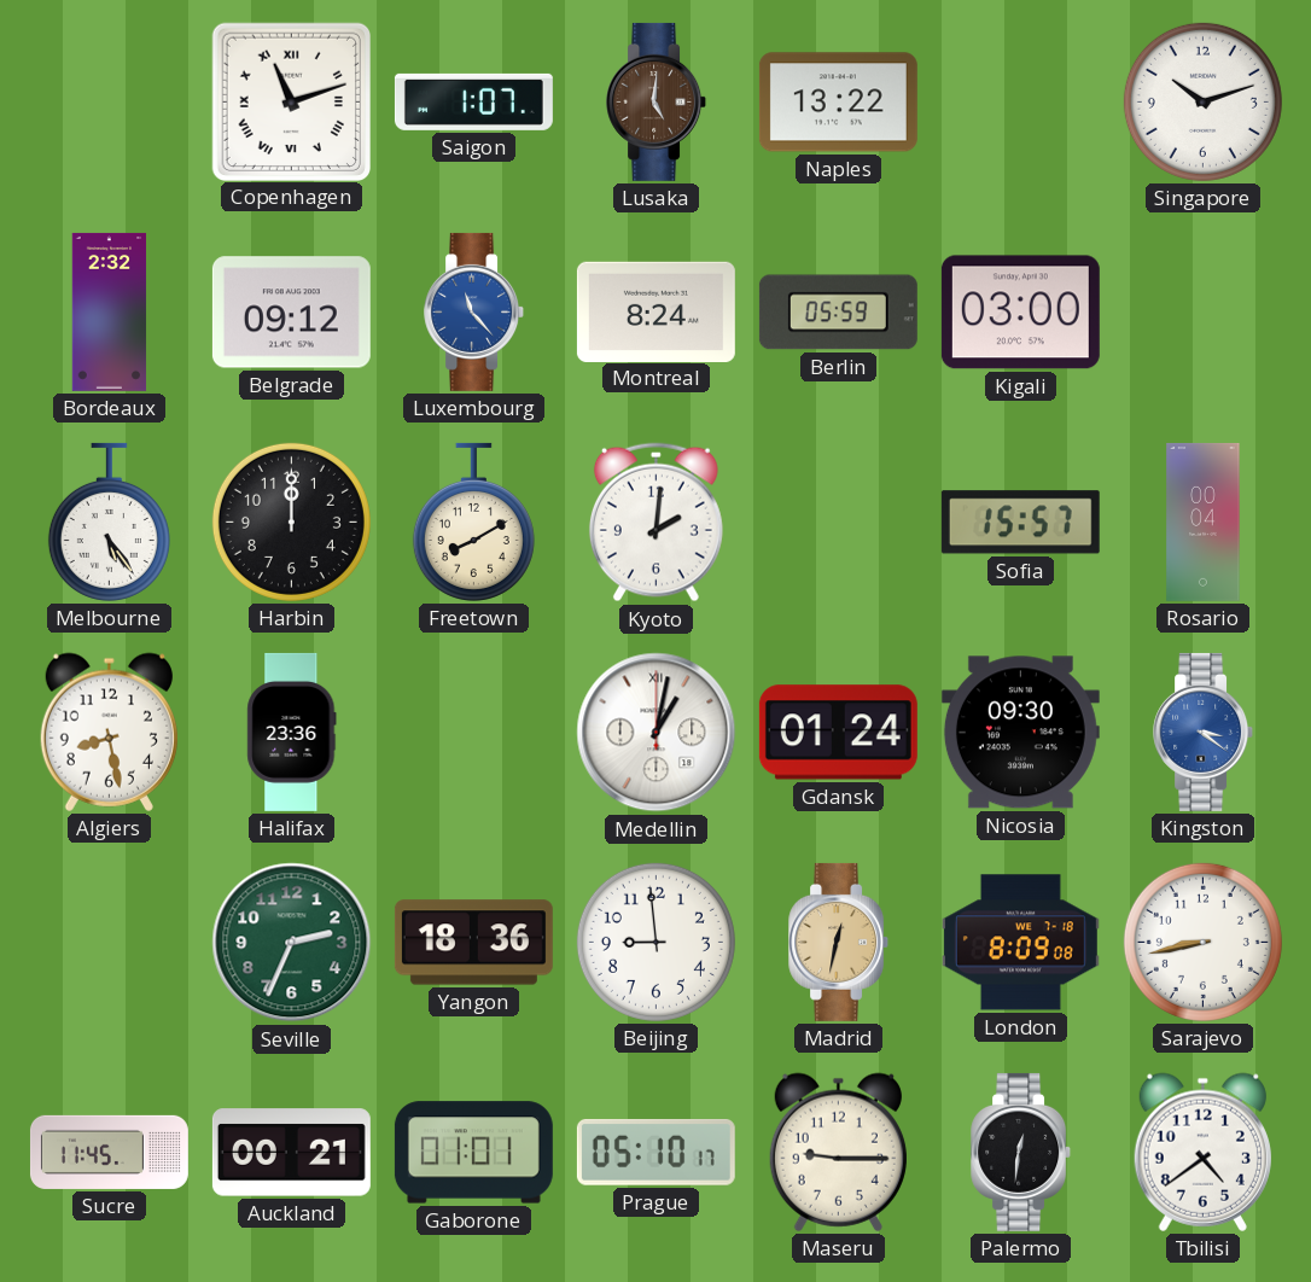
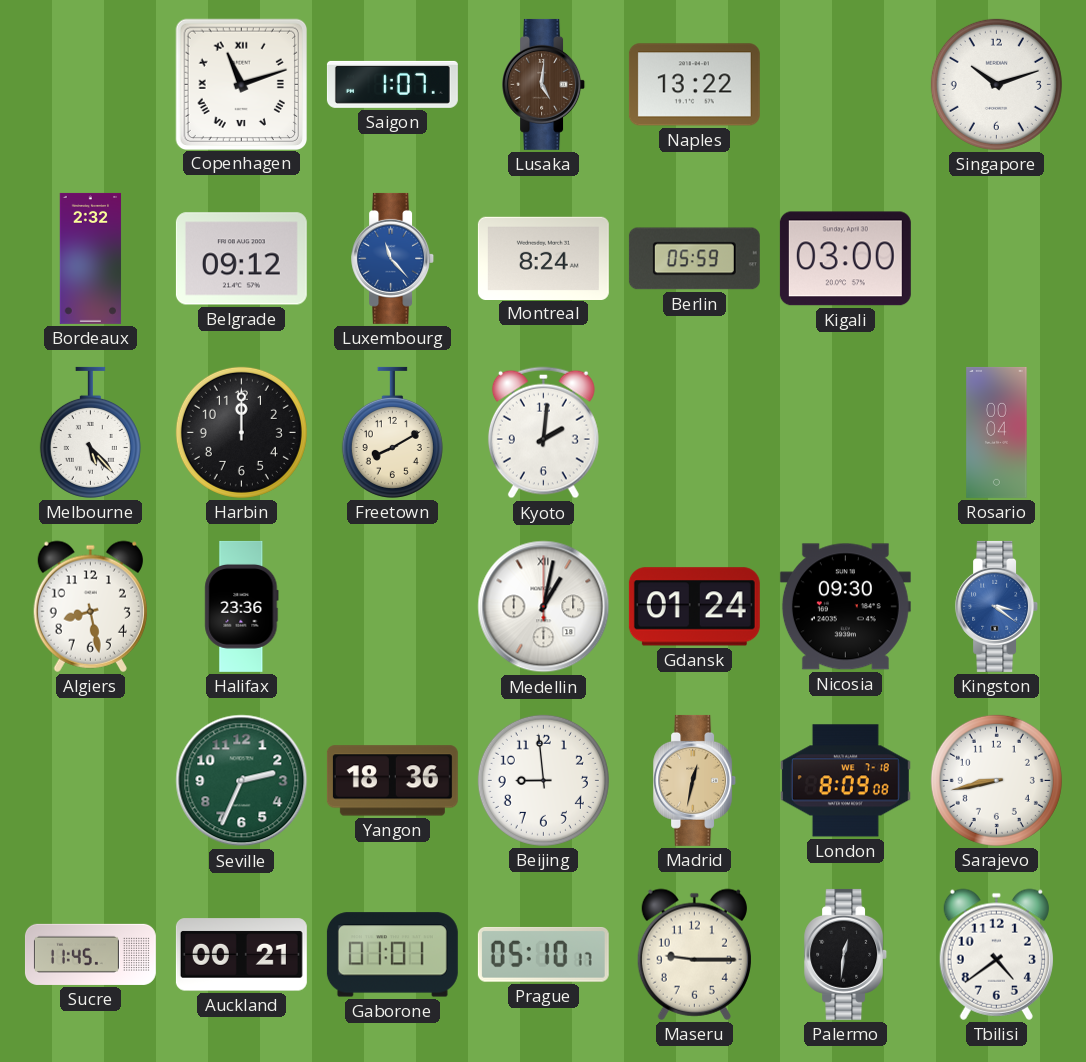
Melbourne: 5:24 -> 5:23
Sofia: 15:57 -> none
